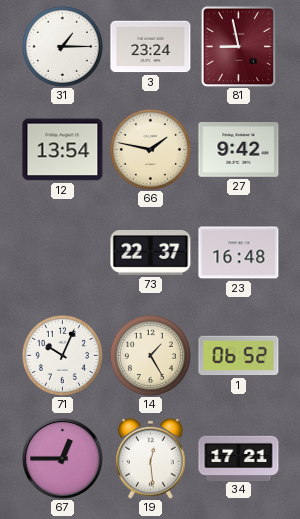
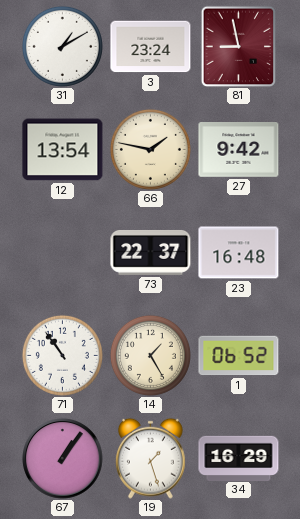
31: 1:15 -> 1:10
71: 10:04 -> 10:54
67: 12:45 -> 1:06
19: 12:29 -> 1:27
34: 17:21 -> 16:29
